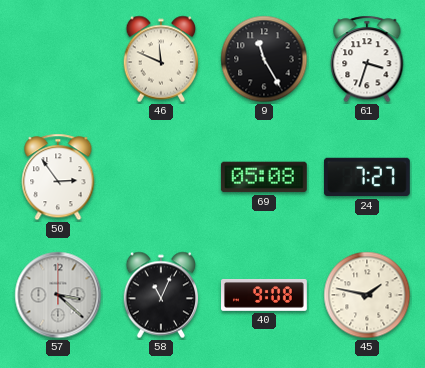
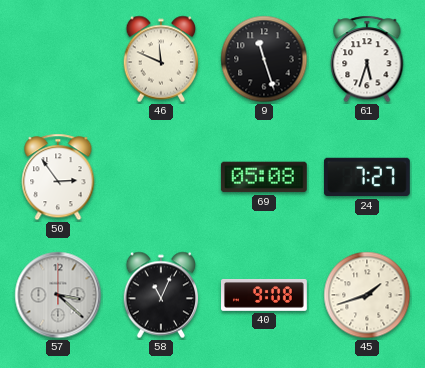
9: 11:25 -> 11:27
61: 3:33 -> 5:33
45: 1:47 -> 1:42
